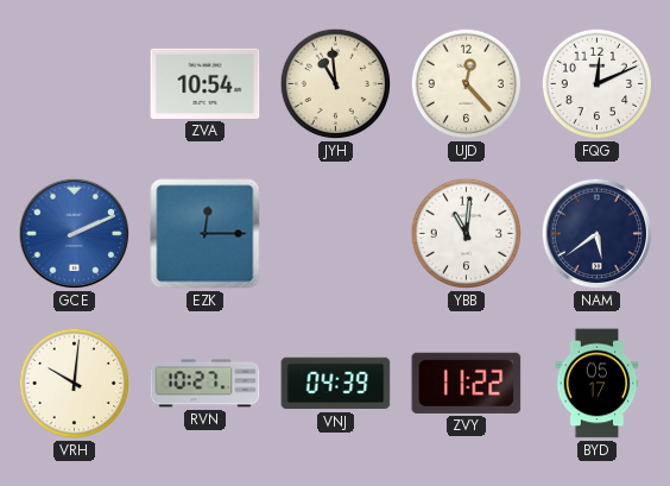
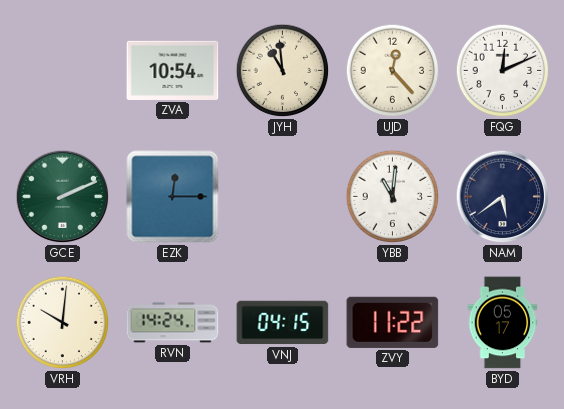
GCE dial: blue -> green
RVN: 10:27 -> 14:24
VNJ: 04:39 -> 04:15
